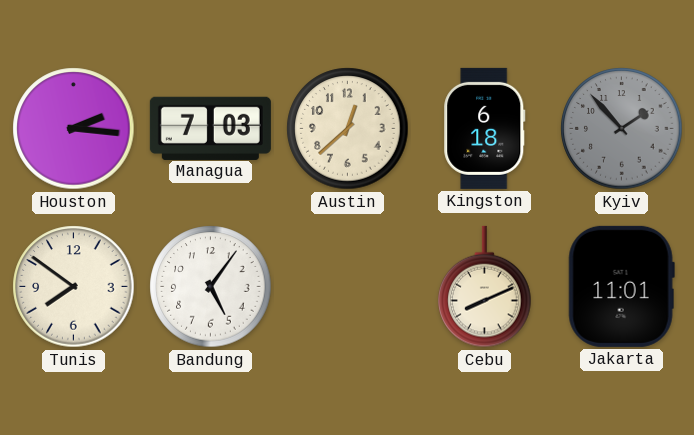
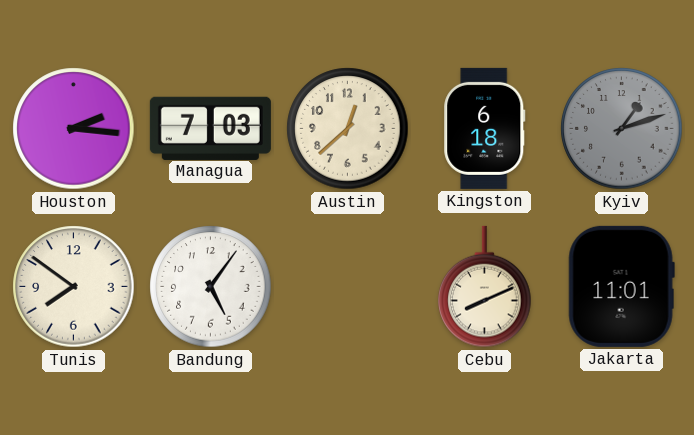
Kyiv: 1:53 -> 1:12
